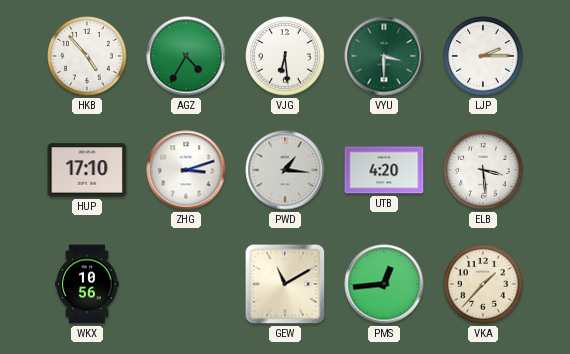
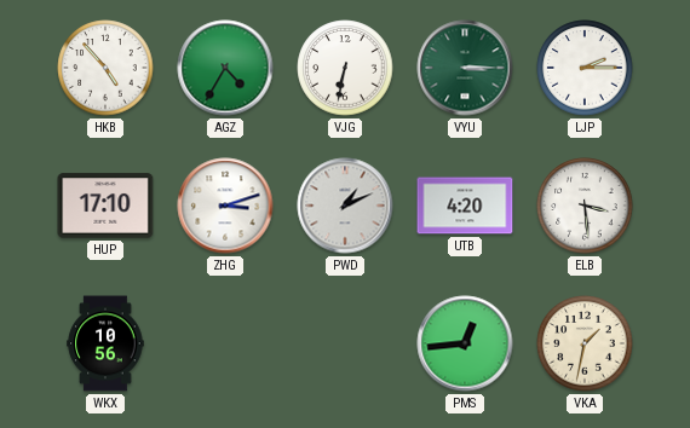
VJG: 6:29 -> 6:32
VYU: 3:30 -> 3:15
PWD: 1:16 -> 1:11
GEW: 11:10 -> none
VKA: 1:37 -> 1:32
